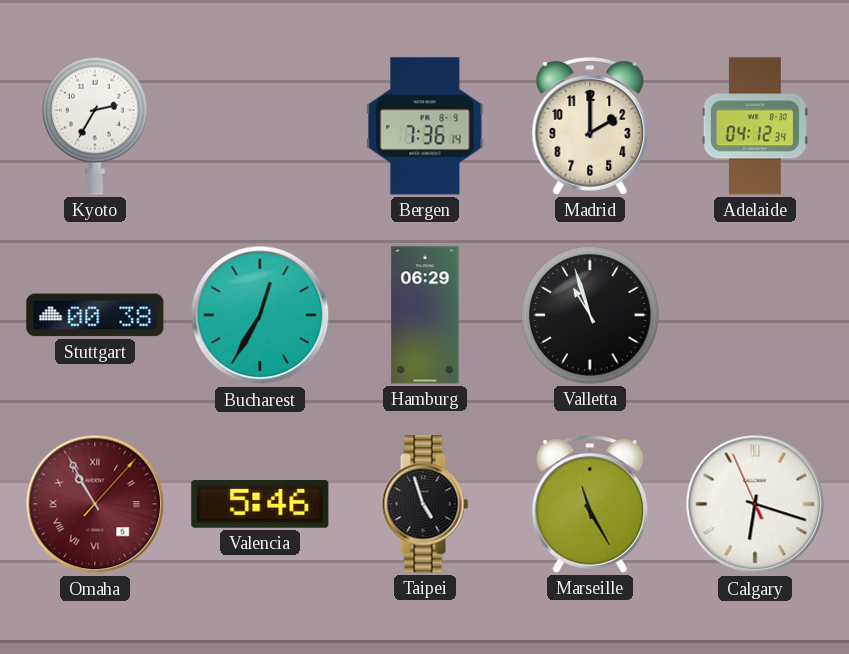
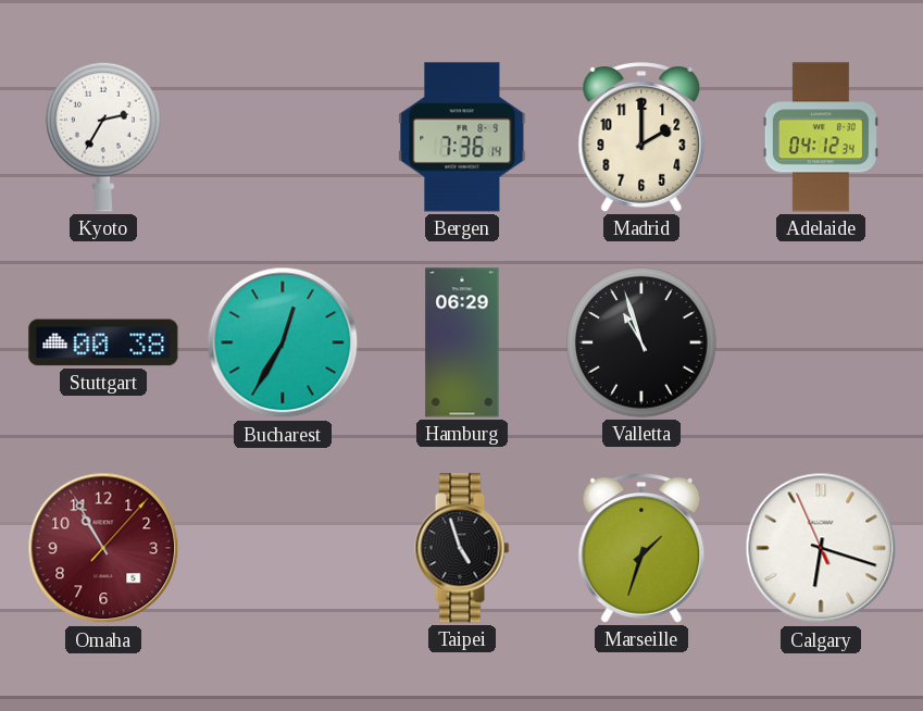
Omaha numerals: Roman -> Arabic
Valencia: 5:46 -> none
Marseille: 11:25 -> 1:33
